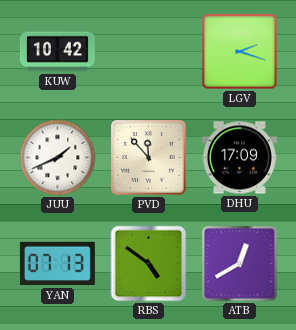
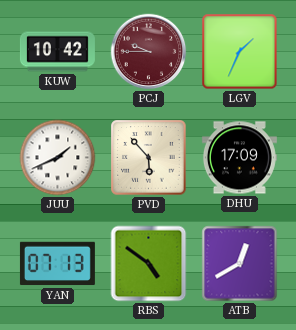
PCJ: none -> 9:45
LGV: 2:18 -> 1:34
PVD: 11:53 -> 5:53
